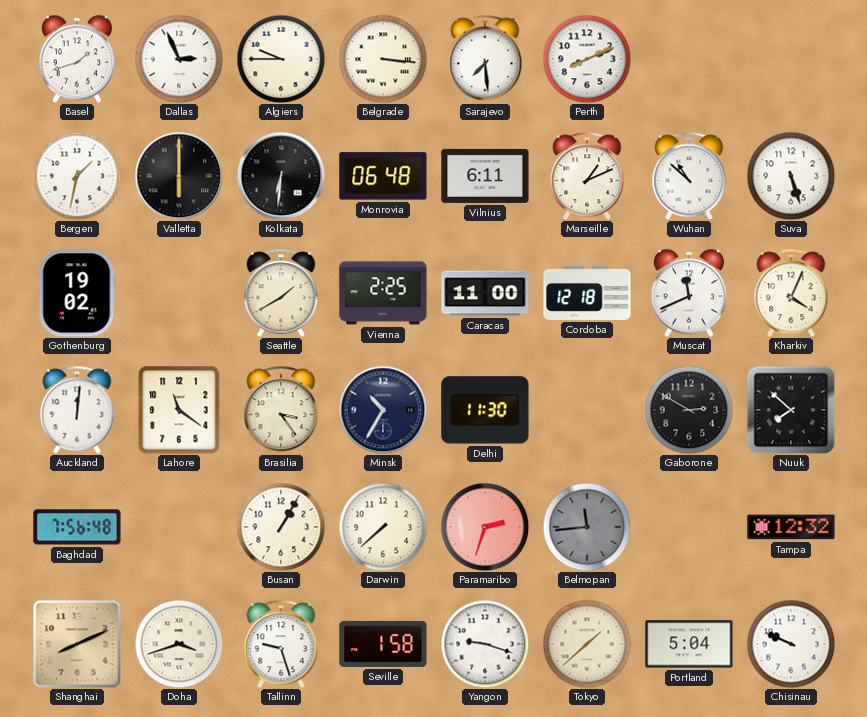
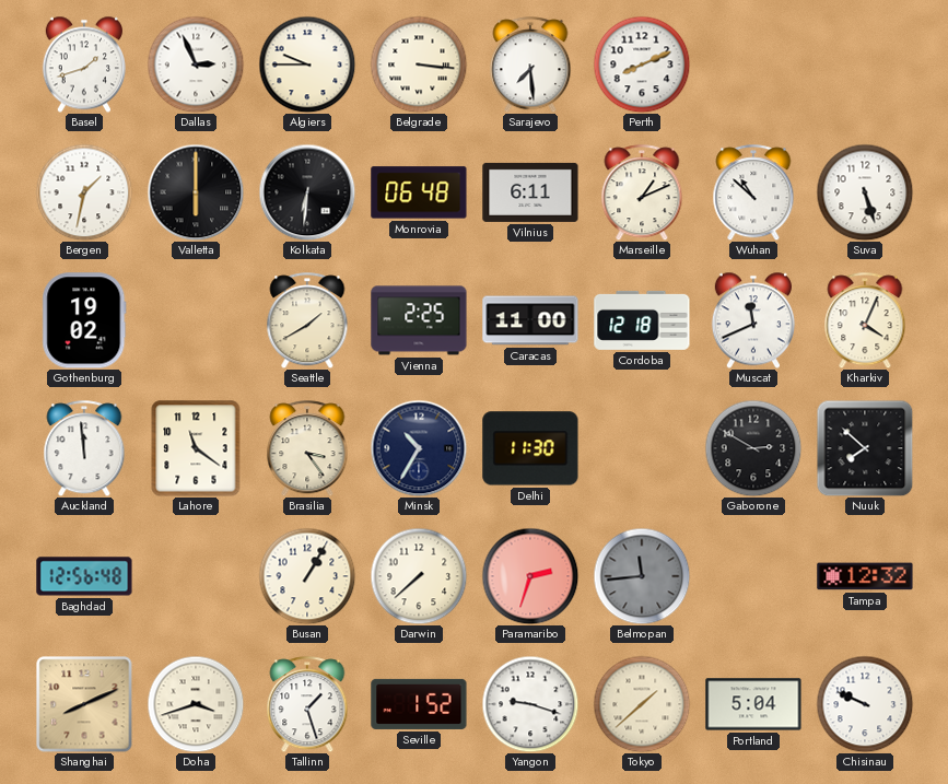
Auckland: 12:01 -> 11:59
Baghdad: 7:56 -> 12:56
Tallinn: 9:27 -> 1:27
Seville: 1:58 -> 1:52
